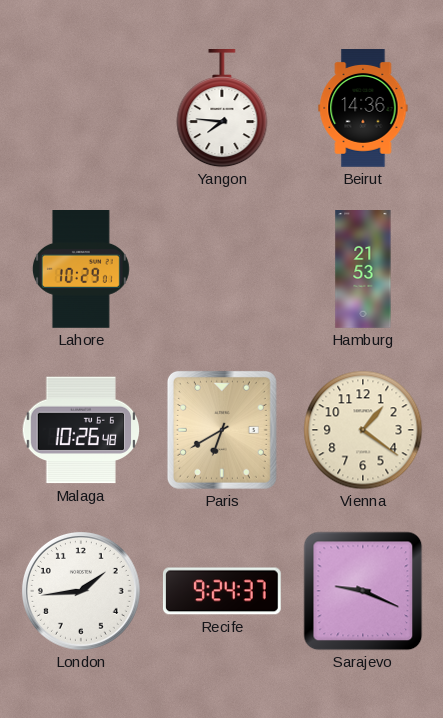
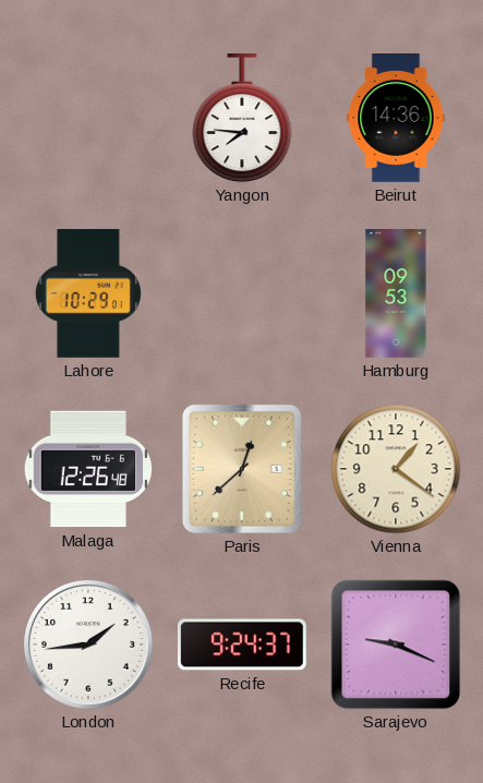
Hamburg: 21:53 -> 09:53
Malaga: 10:26 -> 12:26
Paris: 6:40 -> 12:38
